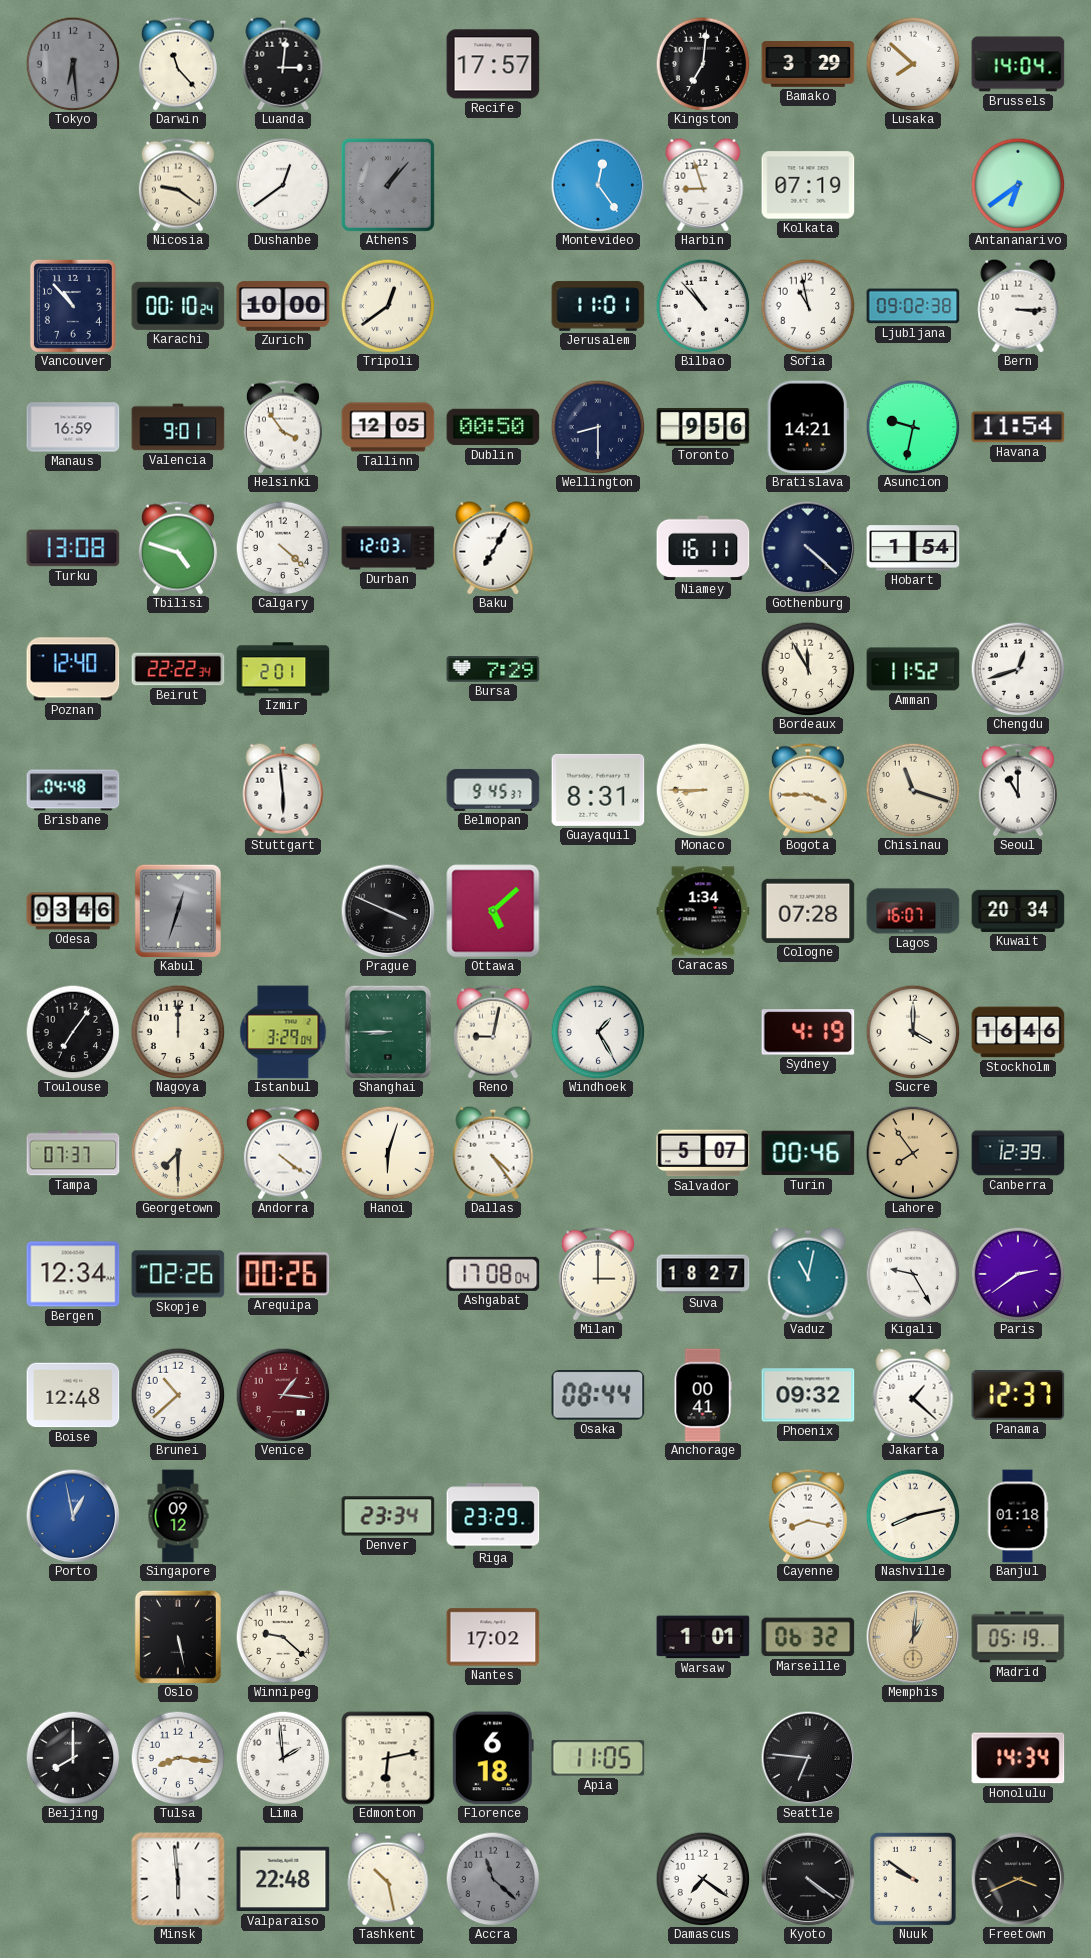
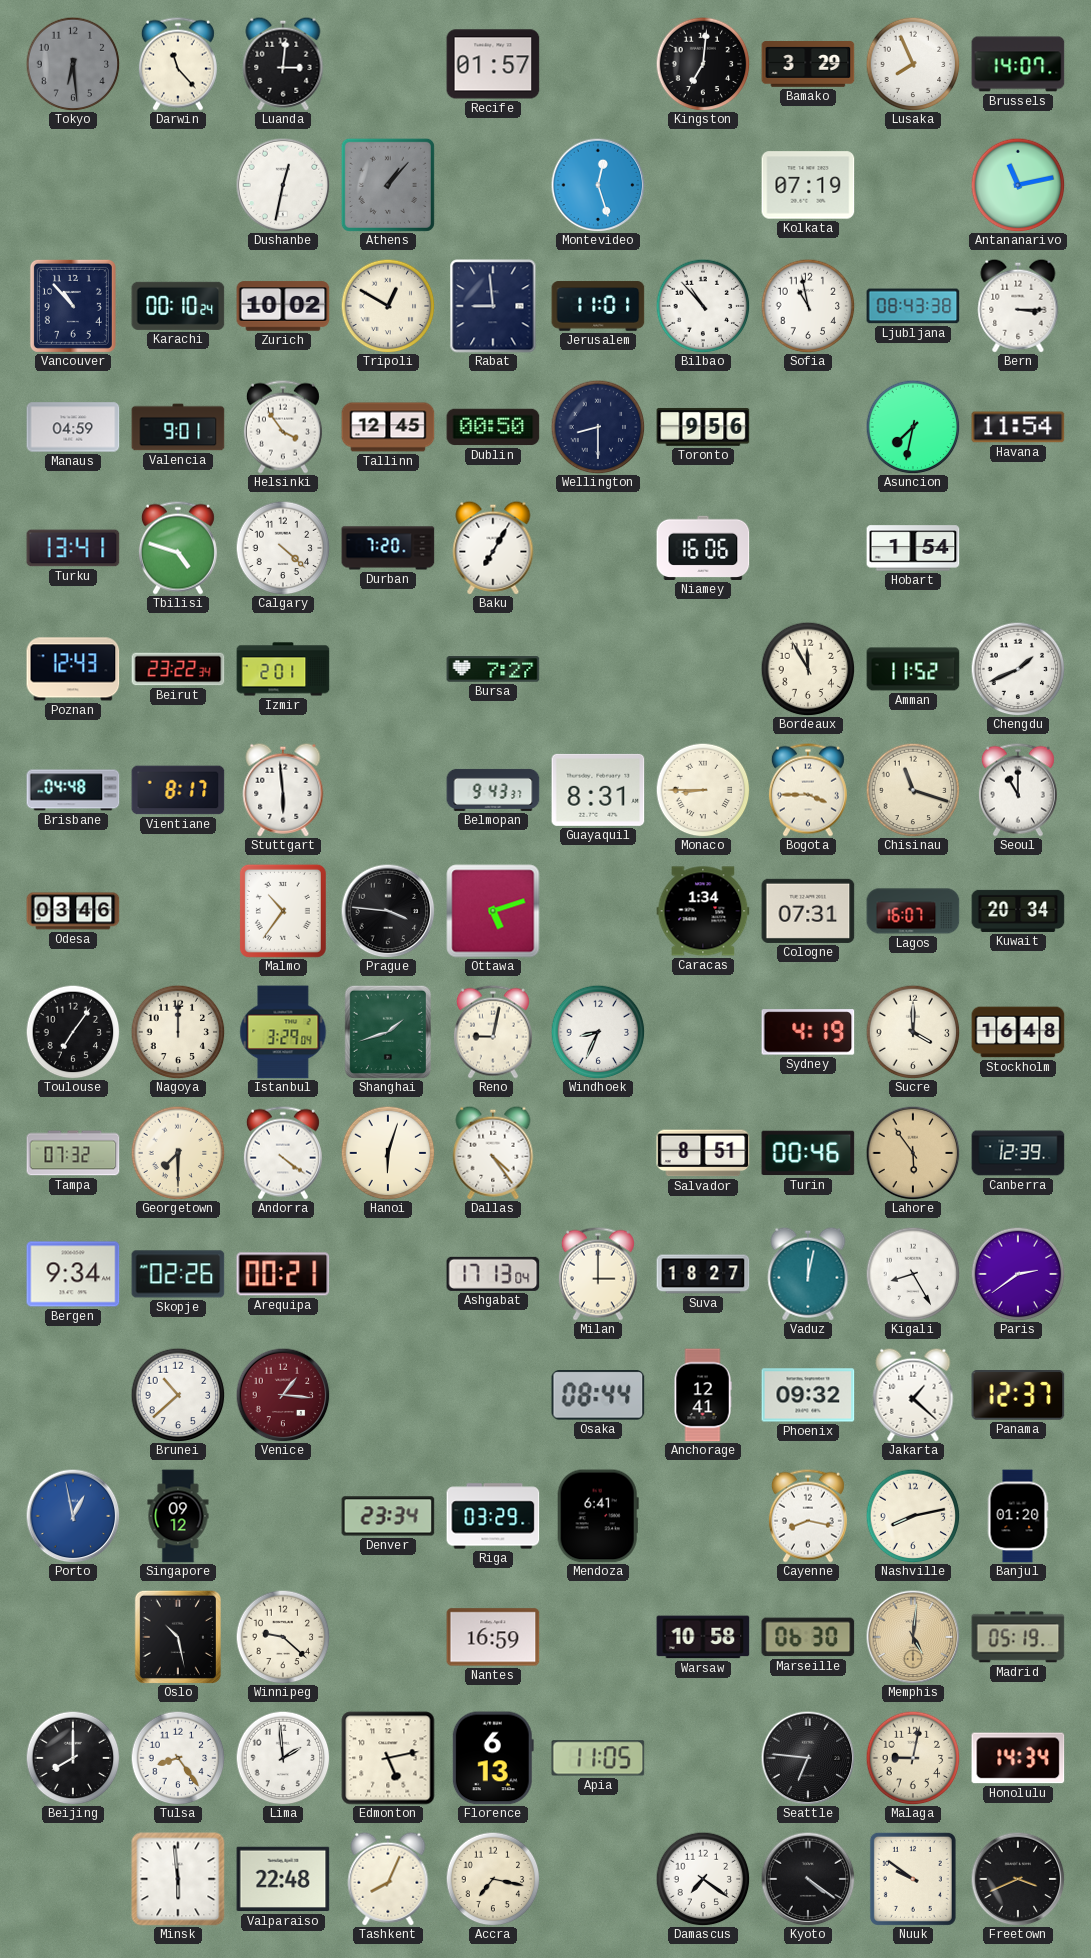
Recife: 17:57 -> 01:57
Lusaka: 7:52 -> 7:56
Brussels: 14:04 -> 14:07
Nicosia: 9:21 -> none
Dushanbe: 12:39 -> 12:32
Montevideo: 12:24 -> 12:27
Harbin: 8:57 -> none
Antananarivo: 6:39 -> 11:13
Zurich: 10:00 -> 10:02
Tripoli: 12:39 -> 12:50
Rabat: none -> 8:59
Ljubljana: 09:02 -> 08:43
Manaus: 16:59 -> 04:59
Tallinn: 12:05 -> 12:45
Bratislava: 14:21 -> none
Asuncion: 9:32 -> 7:32
Turku: 13:08 -> 13:41
Durban: 12:03 -> 7:20
Niamey: 16:11 -> 16:06
Gothenburg: 4:22 -> none
Poznan: 12:40 -> 12:43
Beirut: 22:22 -> 23:22
Bursa: 7:29 -> 7:27
Chengdu: 12:42 -> 1:41
Vientiane: none -> 8:17
Belmopan: 9:45 -> 9:43
Kabul: 12:33 -> none
Malmo: none -> 10:36
Prague: 3:49 -> 3:46
Ottawa: 5:08 -> 5:12
Cologne: 07:28 -> 07:31
Shanghai: 8:45 -> 1:42
Windhoek: 1:25 -> 8:34
Stockholm: 16:46 -> 16:48
Tampa: 07:37 -> 07:32
Salvador: 5:07 -> 8:51
Lahore: 7:54 -> 5:54
Bergen: 12:34 -> 9:34
Arequipa: 00:26 -> 00:21
Ashgabat: 17:08 -> 17:13
Vaduz: 11:02 -> 12:02
Kigali: 9:25 -> 8:25
Boise: 12:48 -> none
Anchorage: 00:41 -> 12:41
Riga: 23:29 -> 03:29
Mendoza: none -> 6:41
Banjul: 01:18 -> 01:20
Oslo: 5:28 -> 10:28
Nantes: 17:02 -> 16:59
Warsaw: 1:01 -> 10:58
Marseille: 06:32 -> 06:30
Memphis: 1:01 -> 5:01
Tulsa: 8:16 -> 8:24
Edmonton: 6:13 -> 5:13
Florence: 6:18 -> 6:13
Malaga: none -> 9:02
Tashkent: 10:28 -> 8:04
Accra: 11:22 -> 7:17
Accra dial: grey -> cream
